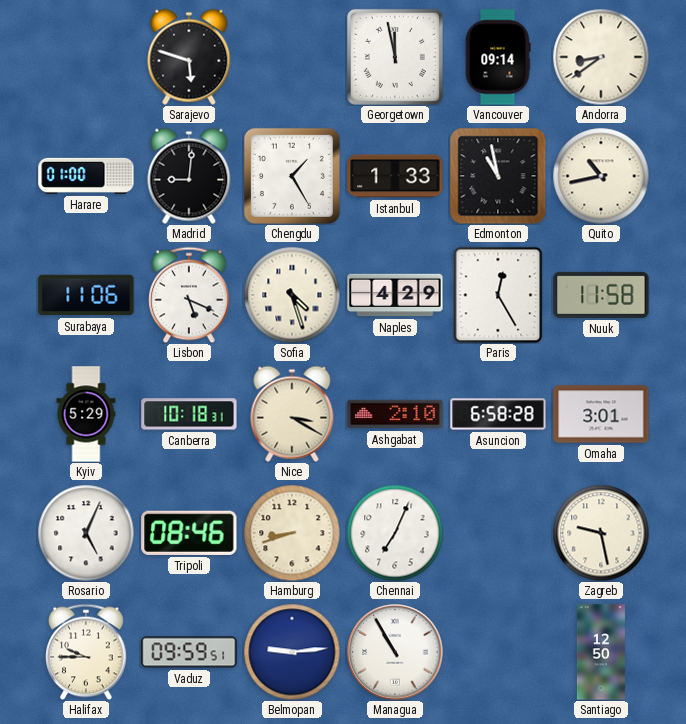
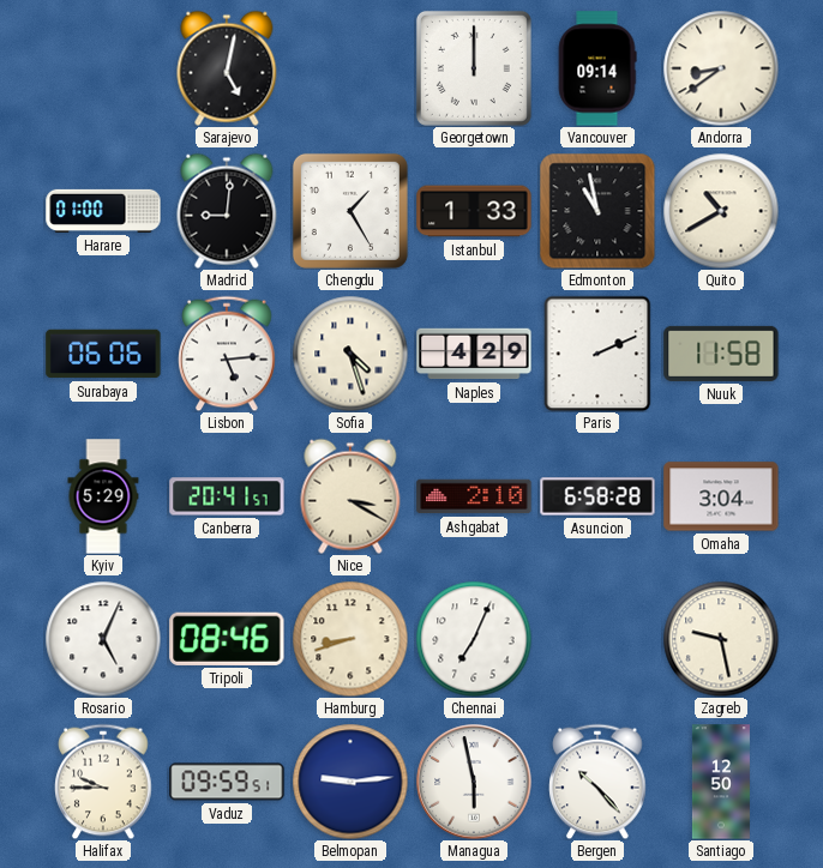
Sarajevo: 5:48 -> 5:02
Georgetown: 11:58 -> 12:00
Quito: 10:43 -> 10:40
Surabaya: 11:06 -> 06:06
Lisbon: 5:19 -> 5:14
Paris: 12:25 -> 2:11
Canberra: 10:18 -> 20:41
Omaha: 3:01 -> 3:04
Managua: 10:55 -> 5:58
Bergen: none -> 10:23
